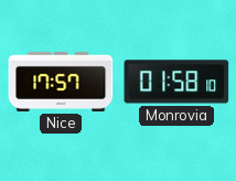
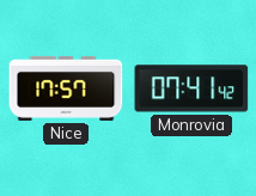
Monrovia: 01:58 -> 07:41
